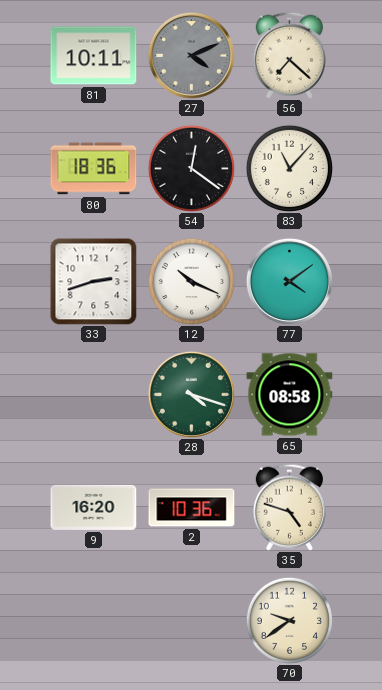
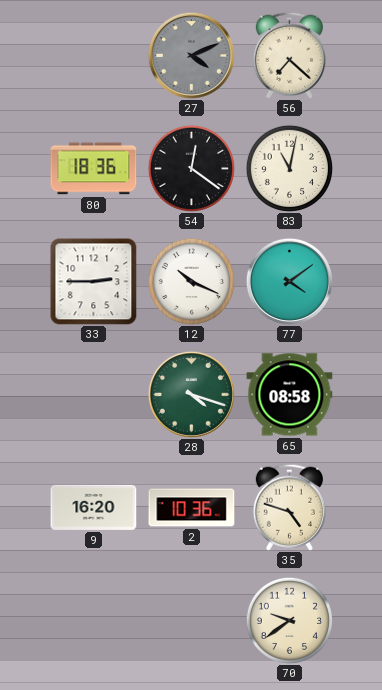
81: 10:11 -> none
83: 11:07 -> 11:02
33: 2:42 -> 2:45
